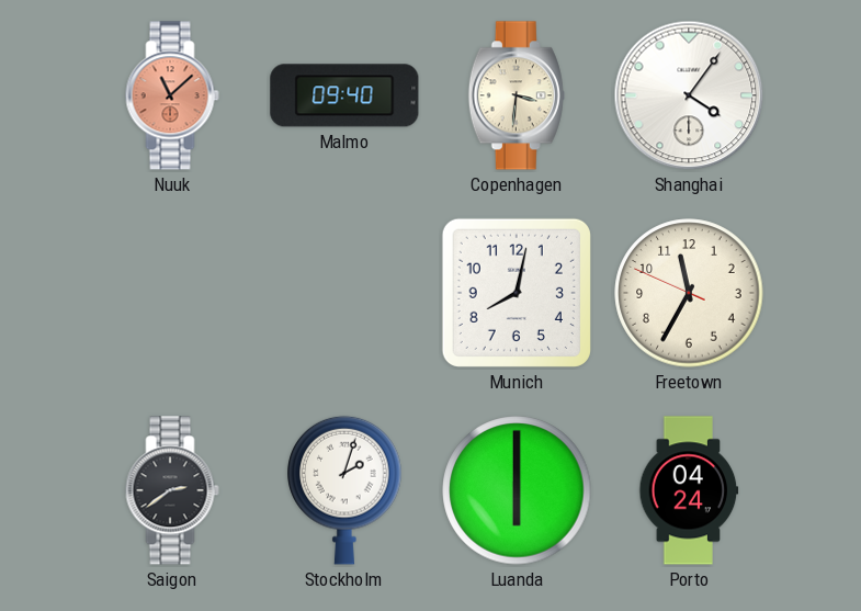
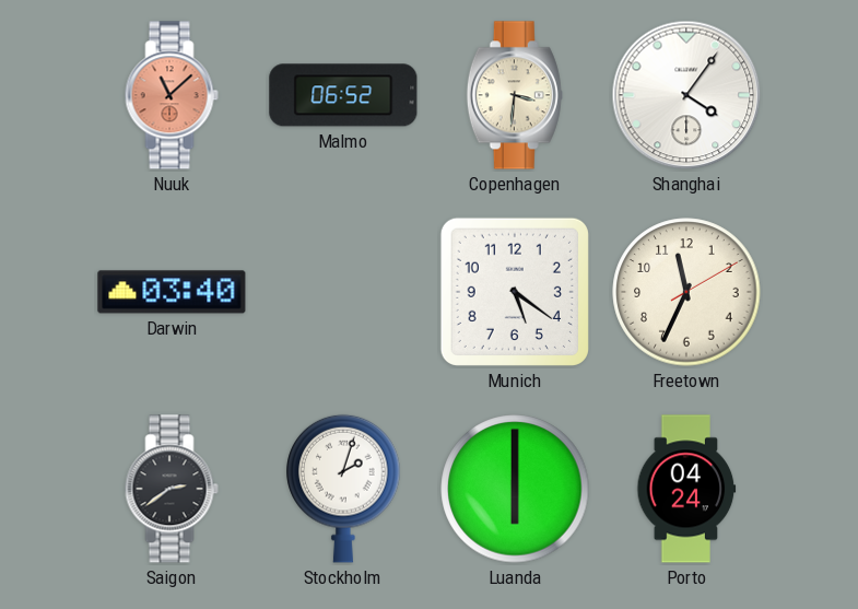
Malmo: 09:40 -> 06:52
Darwin: none -> 03:40
Munich: 8:02 -> 5:21
Freetown: 11:34:49 -> 11:34:10
